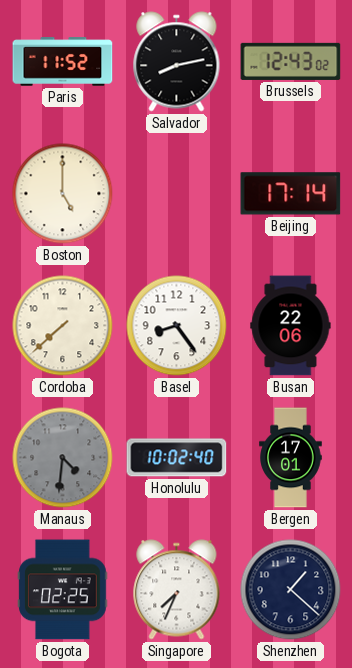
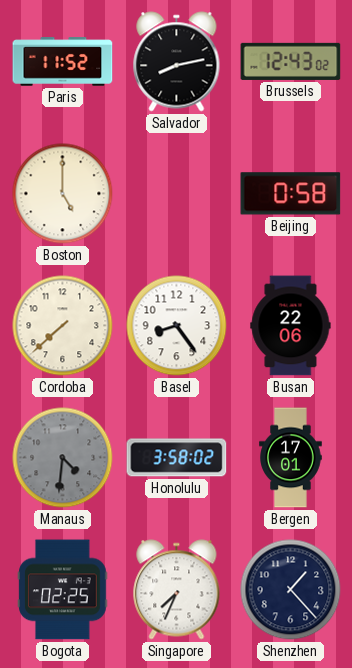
Beijing: 17:14 -> 0:58
Honolulu: 10:02 -> 3:58
Shenzhen: 1:22 -> 1:23
